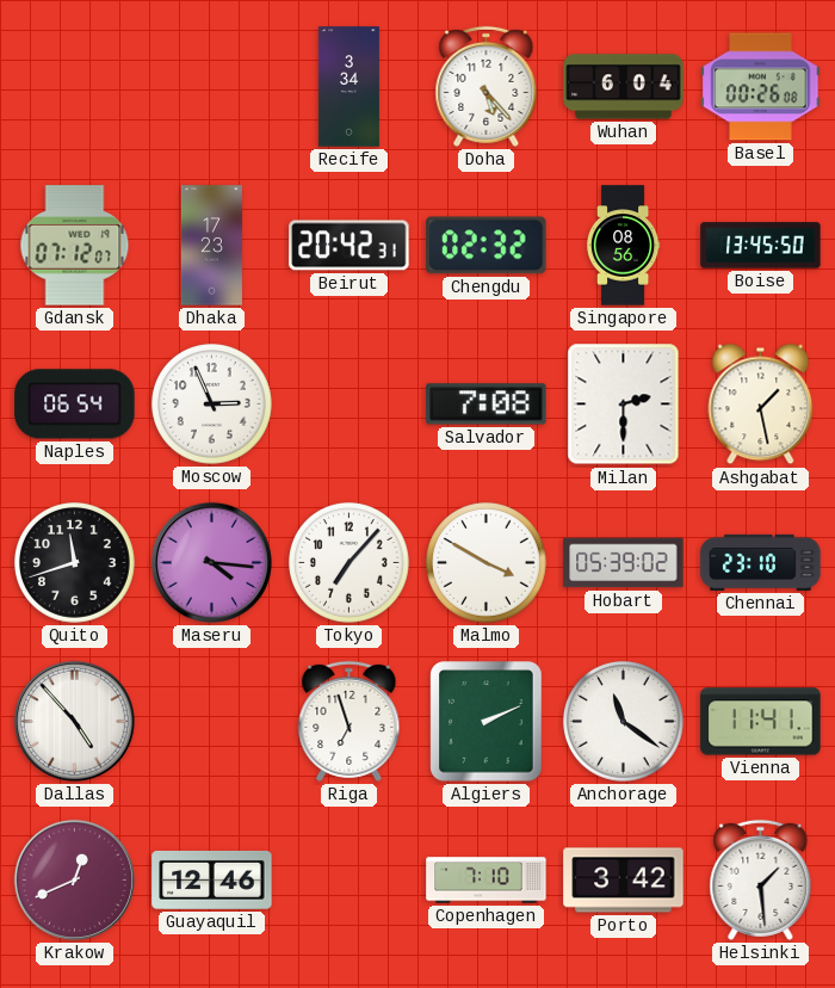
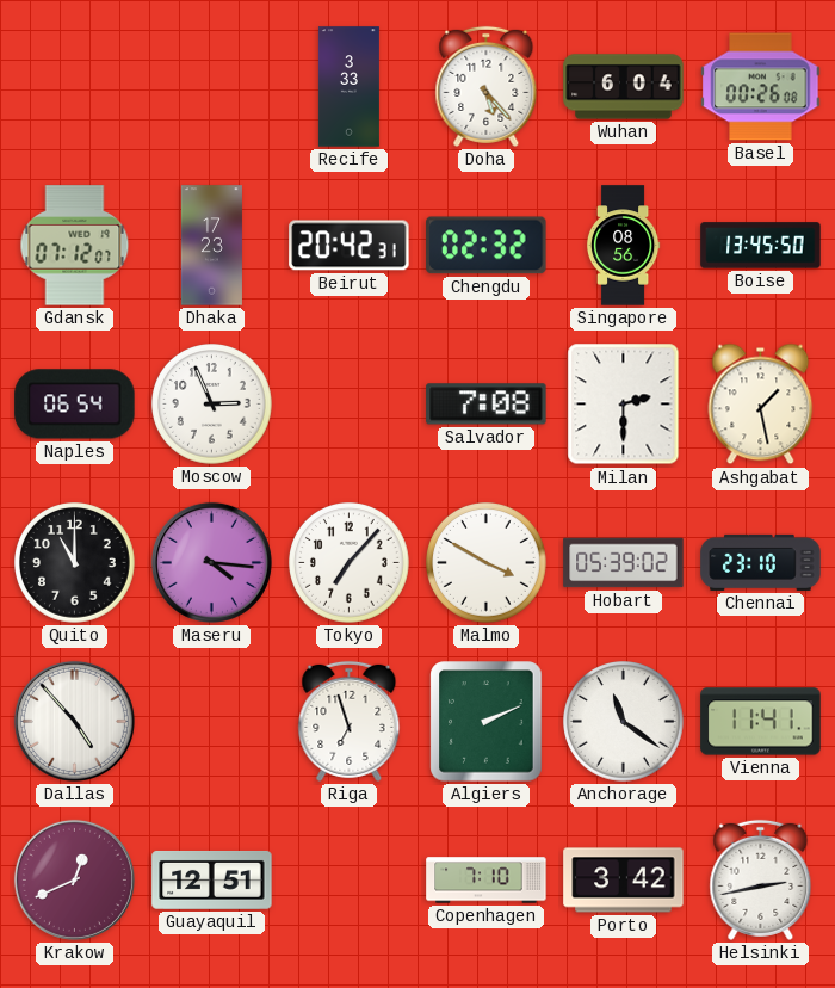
Recife: 3:34 -> 3:33
Quito: 11:42 -> 11:00
Guayaquil: 12:46 -> 12:51
Helsinki: 1:29 -> 2:43
